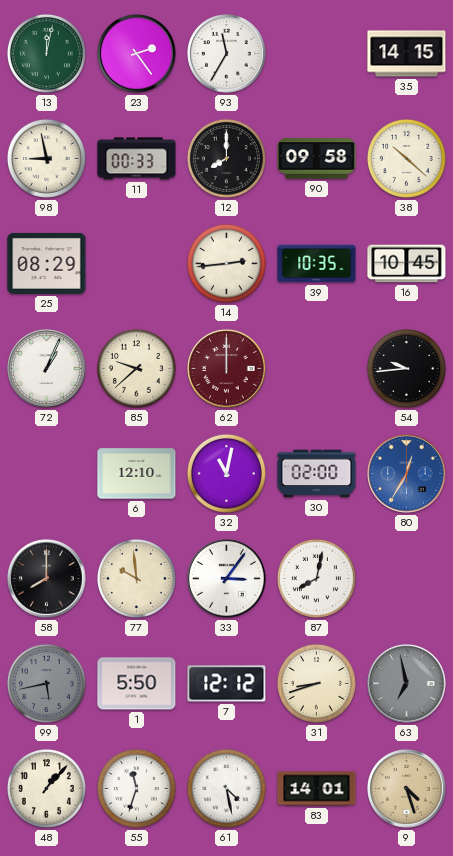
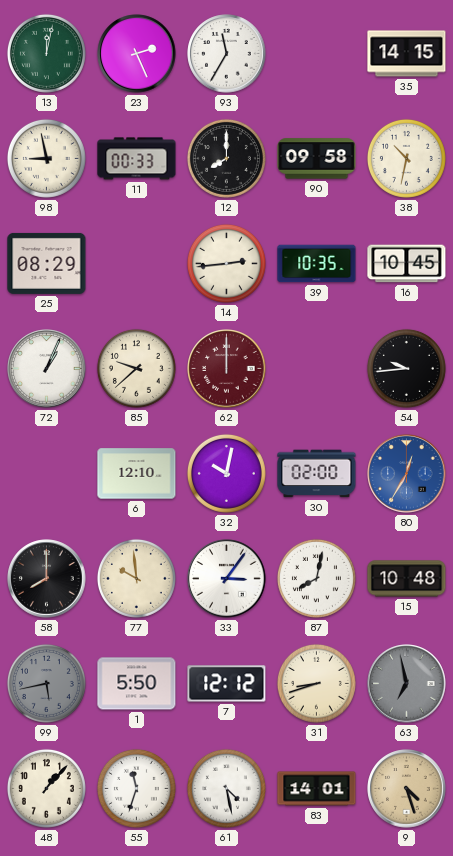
23: 2:24 -> 2:26
38: 10:22 -> 10:32
32: 11:02 -> 10:02
15: none -> 10:48
